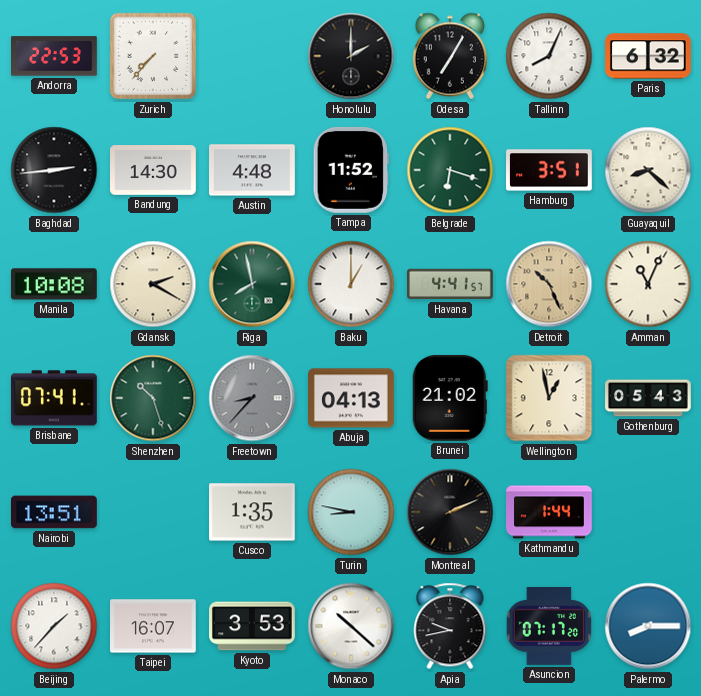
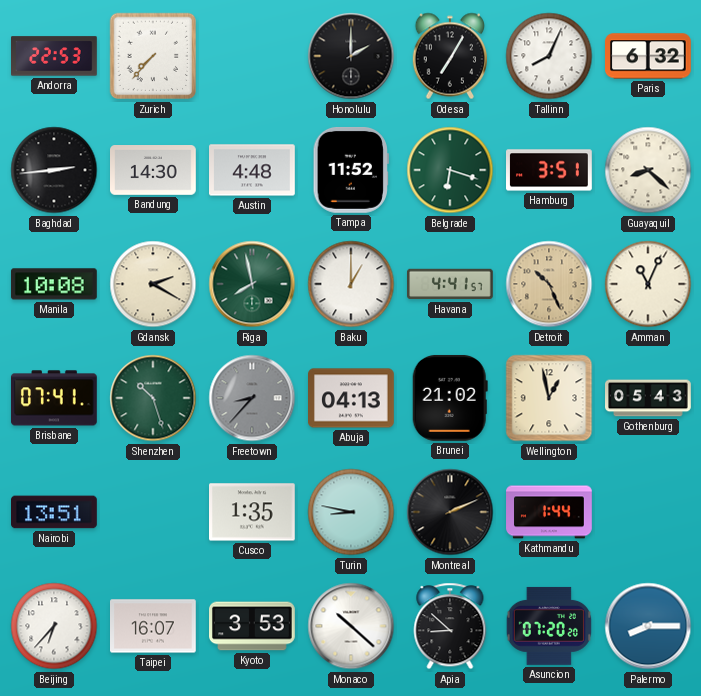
Beijing: 1:37 -> 6:37
Apia: 9:43 -> 8:52
Asuncion: 07:17 -> 07:20
